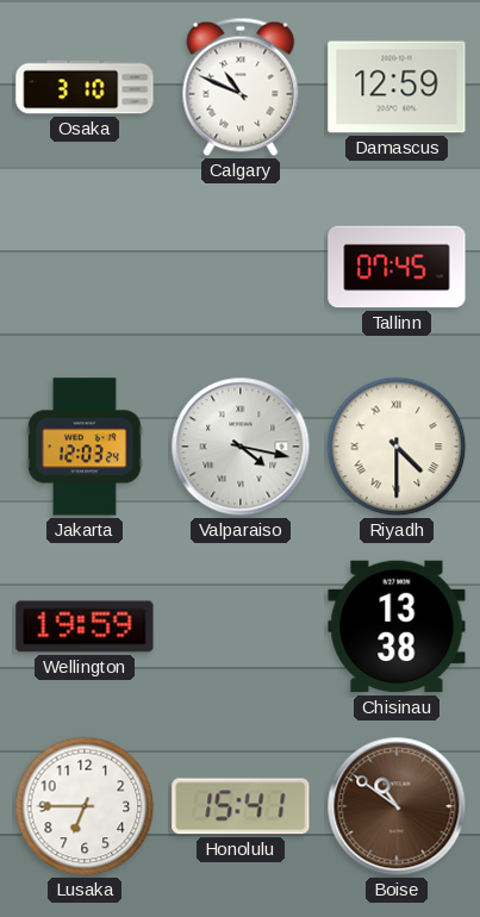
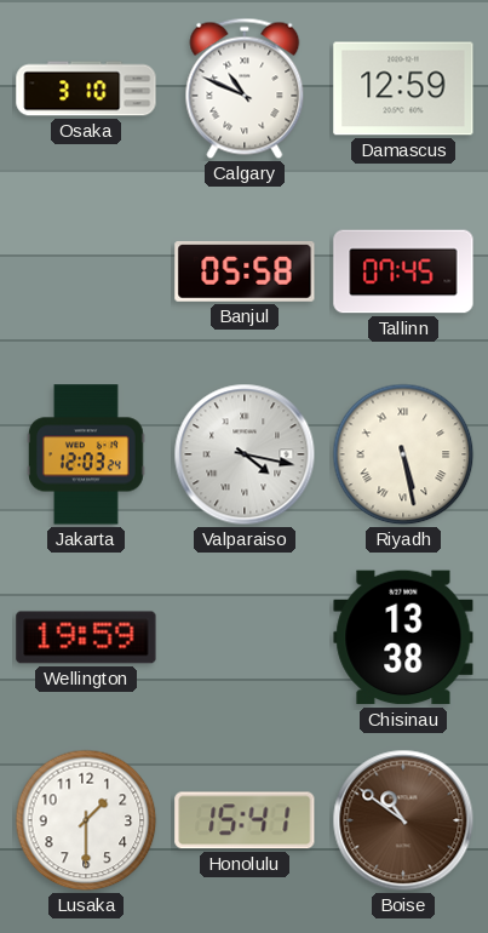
Banjul: none -> 05:58
Riyadh: 4:30 -> 5:28
Lusaka: 6:45 -> 1:30
